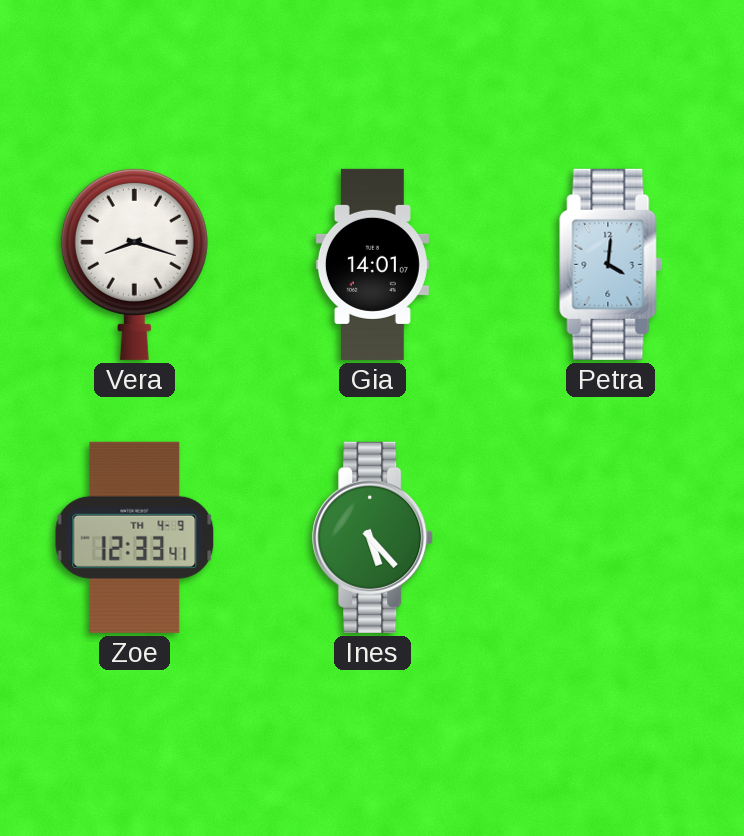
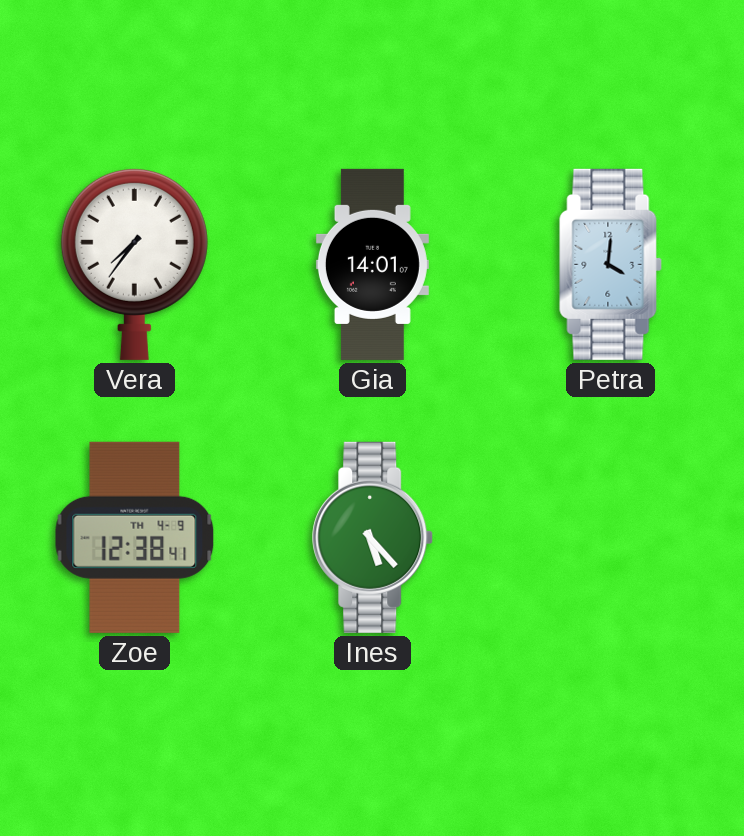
Vera: 8:18 -> 7:36
Zoe: 12:33 -> 12:38
